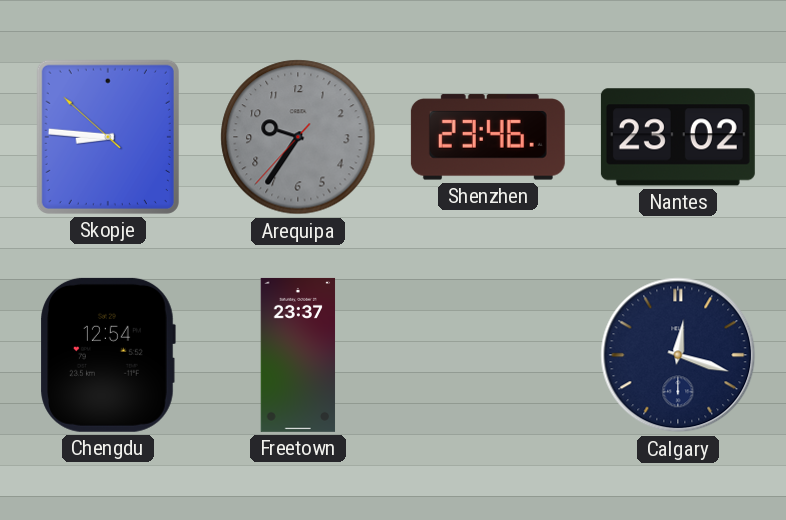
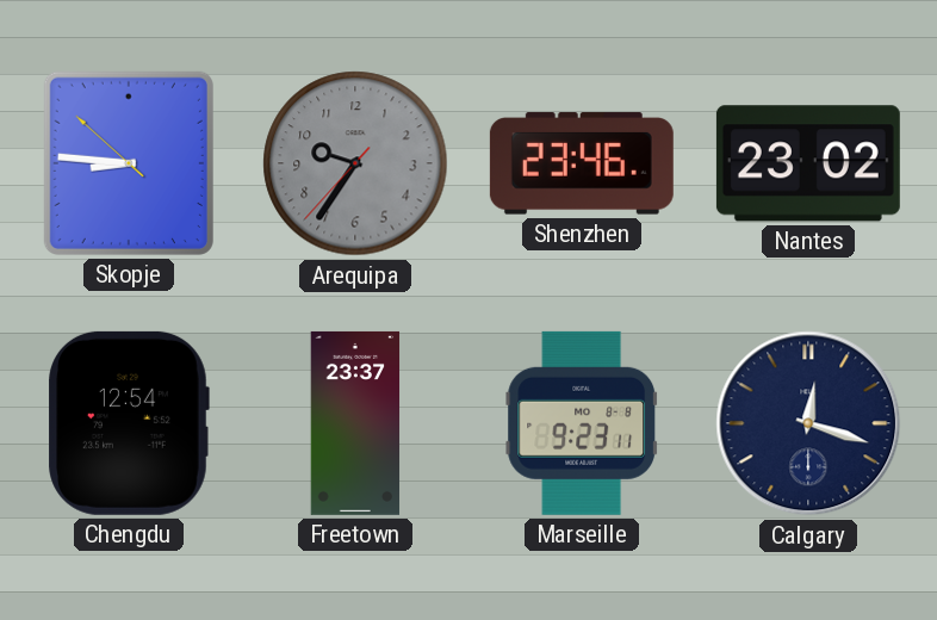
Marseille: none -> 9:23
